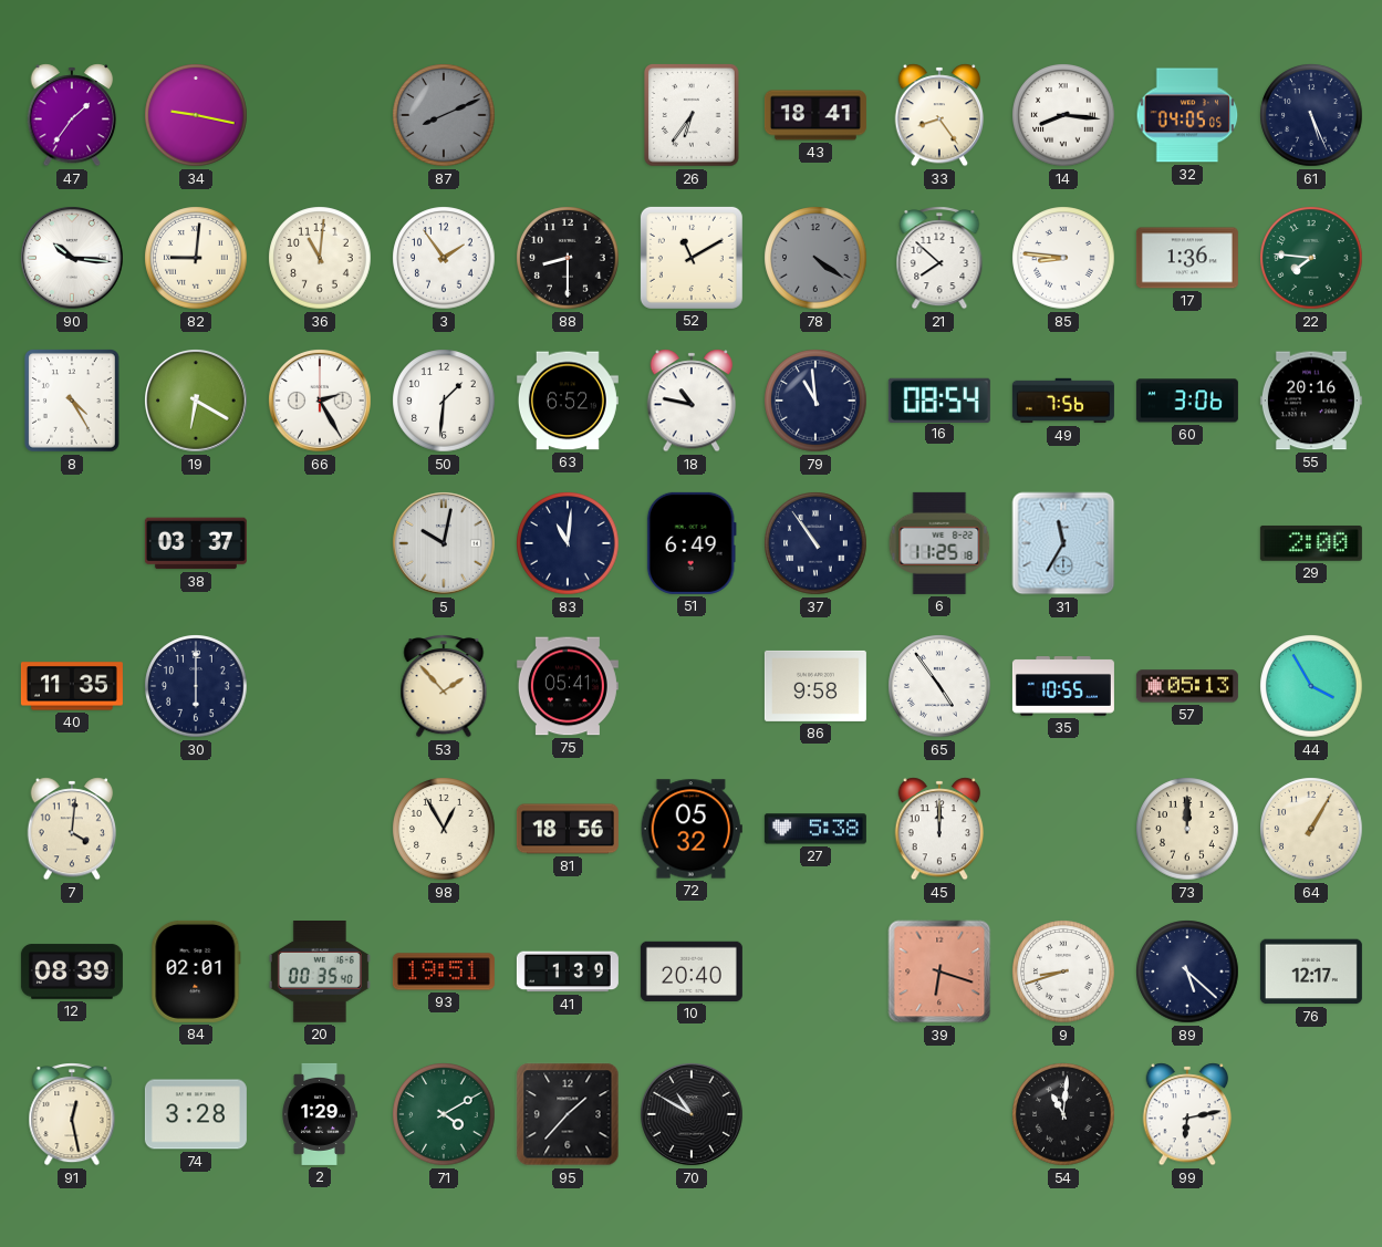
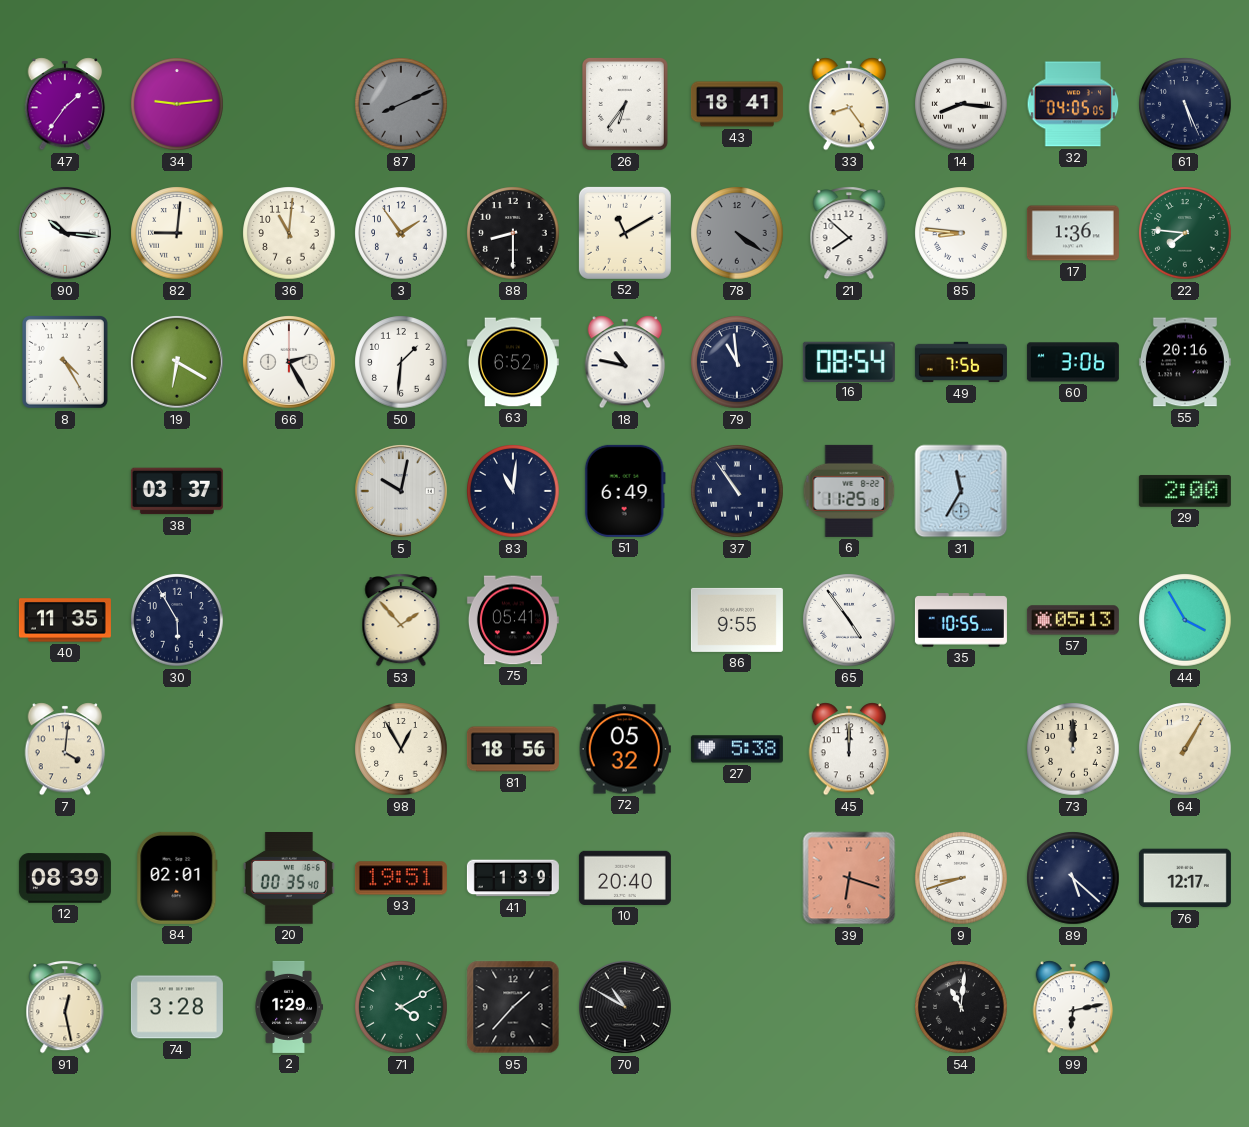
34: 9:17 -> 9:14
30: 6:00 -> 5:55
86: 9:58 -> 9:55
